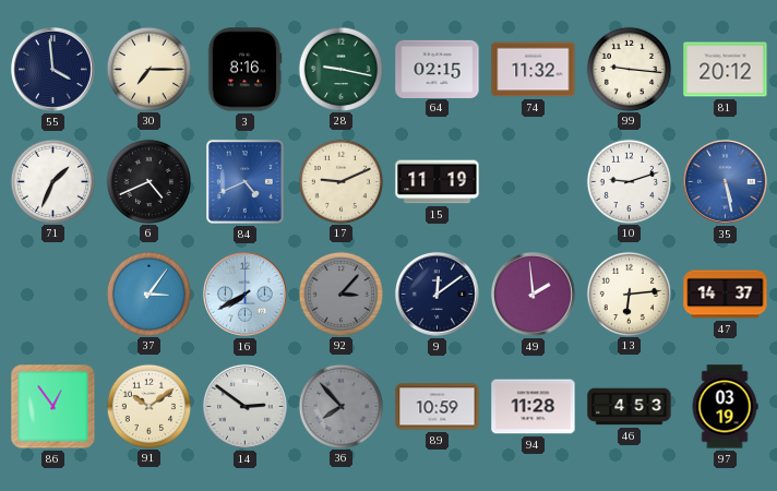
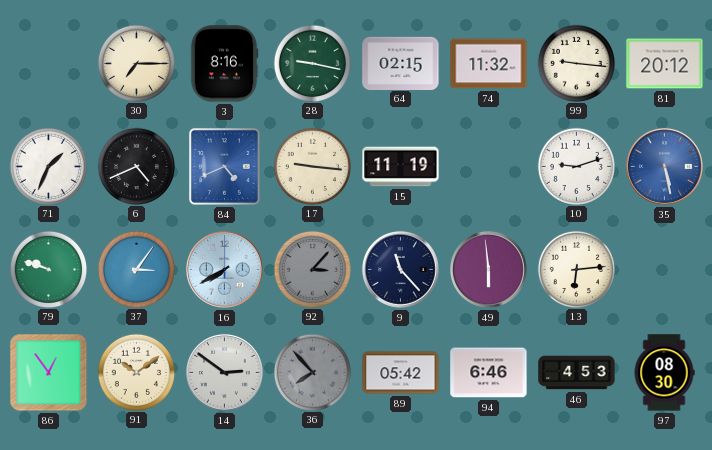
55: 3:59 -> none
17: 9:11 -> 9:16
79: none -> 9:48
9: 12:09 -> 11:23
49: 1:59 -> 5:59
47: 14:37 -> none
89: 10:59 -> 05:42
94: 11:28 -> 6:46
97: 03:19 -> 08:30
